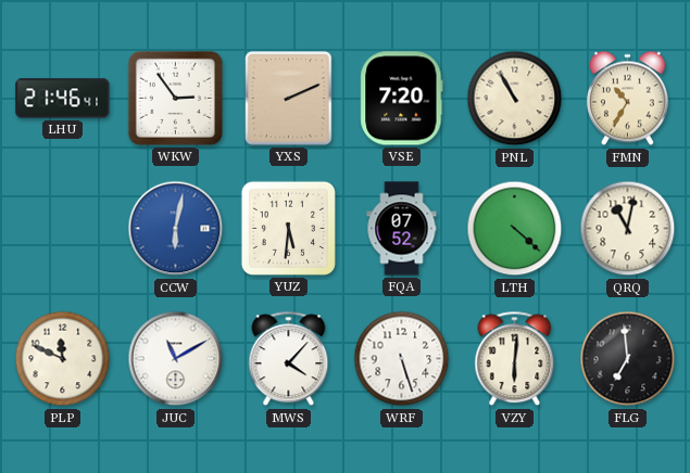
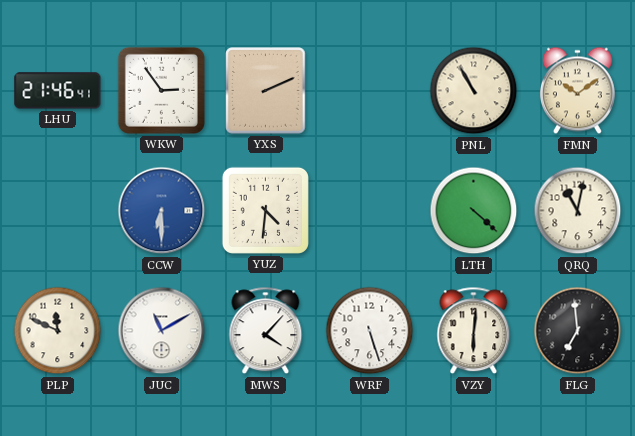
VSE: 7:20 -> none
FMN: 10:35 -> 10:09
CCW: 6:02 -> 6:30
YUZ: 5:31 -> 4:31
FQA: 07:52 -> none
